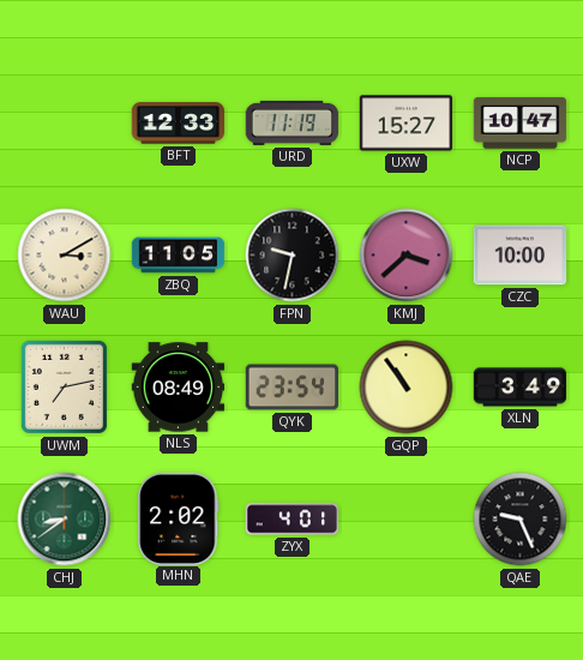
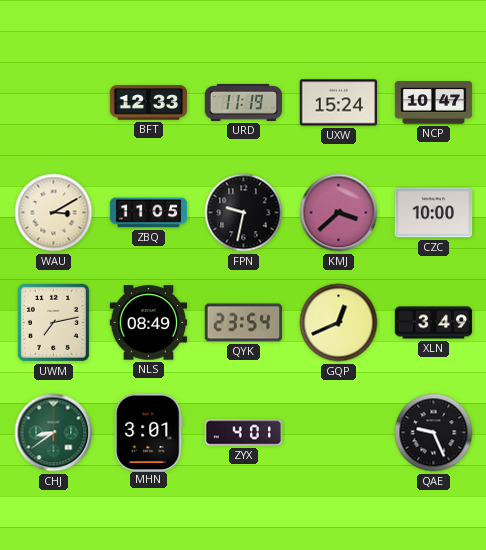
UXW: 15:27 -> 15:24
GQP: 10:54 -> 12:41
MHN: 2:02 -> 3:01
